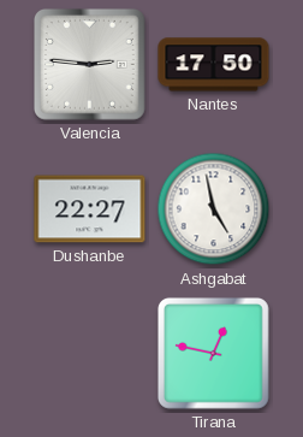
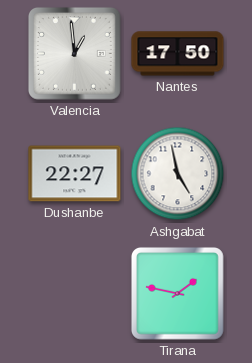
Valencia: 2:46 -> 12:59
Tirana: 12:47 -> 1:47
